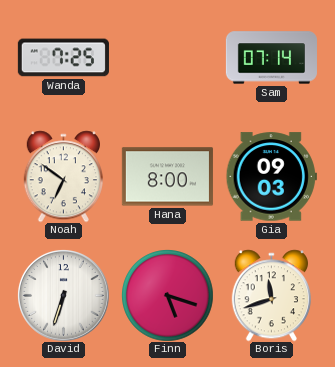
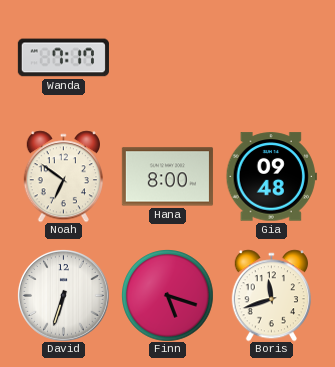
Wanda: 7:25 -> 7:17
Sam: 07:14 -> none
Gia: 09:03 -> 09:48
